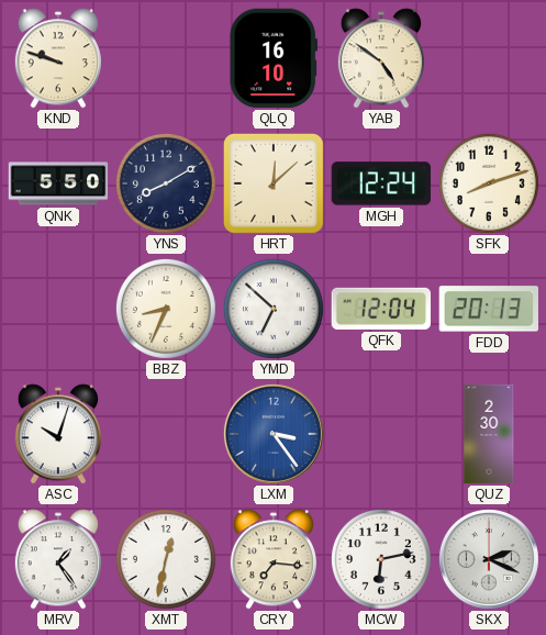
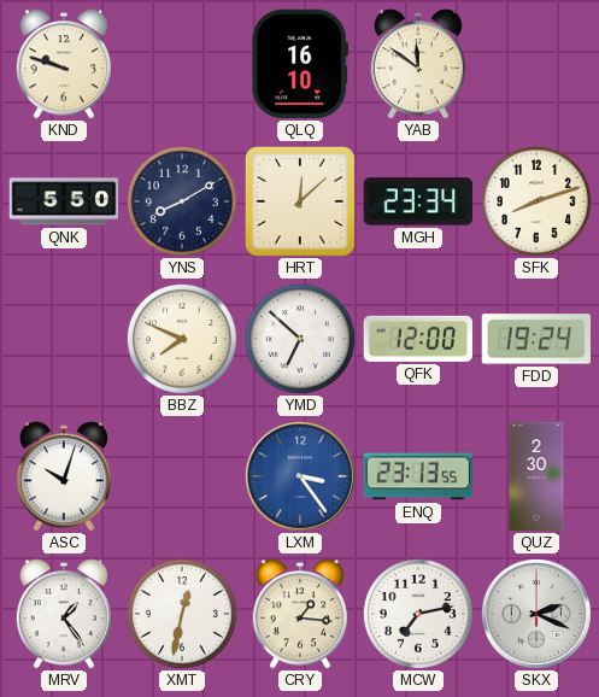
YAB: 4:51 -> 11:51
MGH: 12:24 -> 23:34
BBZ: 8:34 -> 7:49
QFK: 12:04 -> 12:00
FDD: 20:13 -> 19:24
ENQ: none -> 23:13
CRY: 7:16 -> 1:16
MCW: 6:13 -> 7:13
